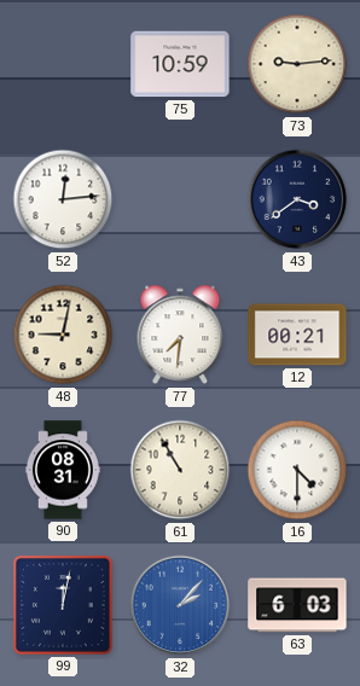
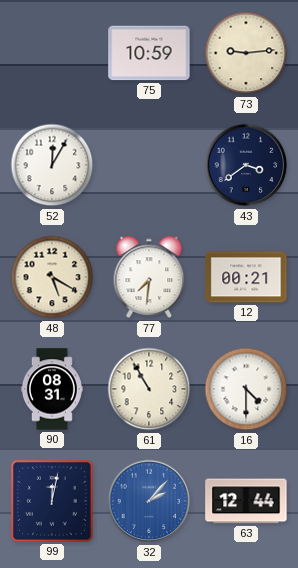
52: 12:14 -> 12:05
48: 9:02 -> 5:20
63: 6:03 -> 12:44
